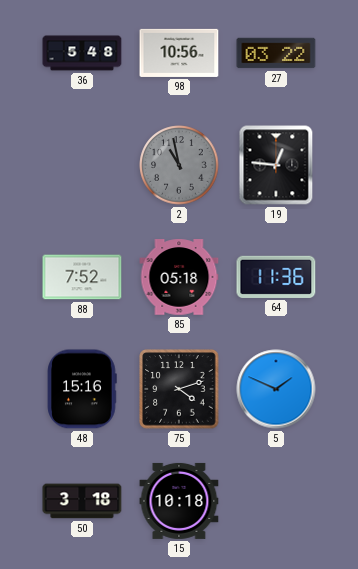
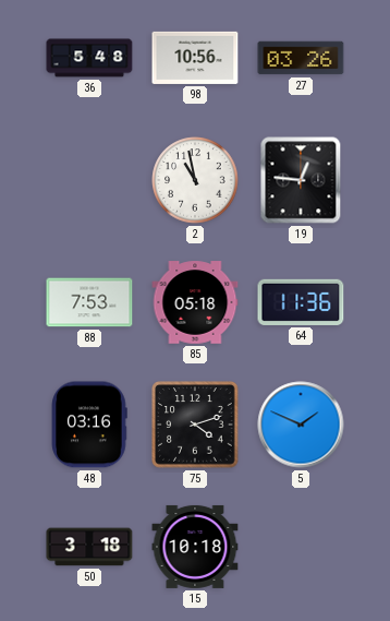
27: 03:22 -> 03:26
2 dial: grey -> white
88: 7:52 -> 7:53
48: 15:16 -> 03:16
